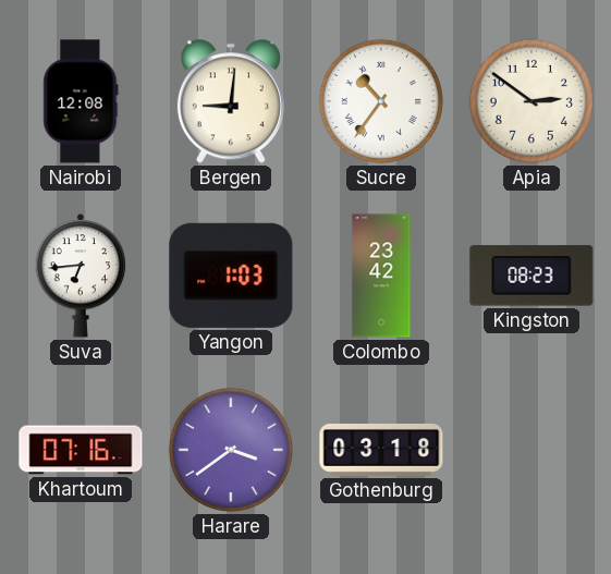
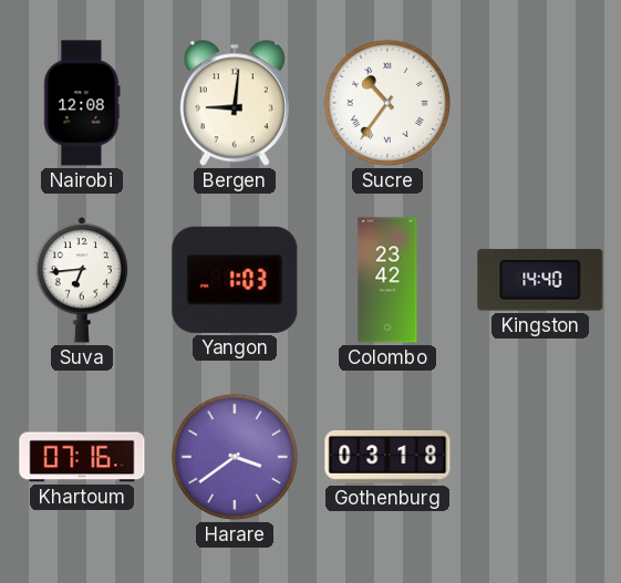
Apia: 2:51 -> none
Kingston: 08:23 -> 14:40
